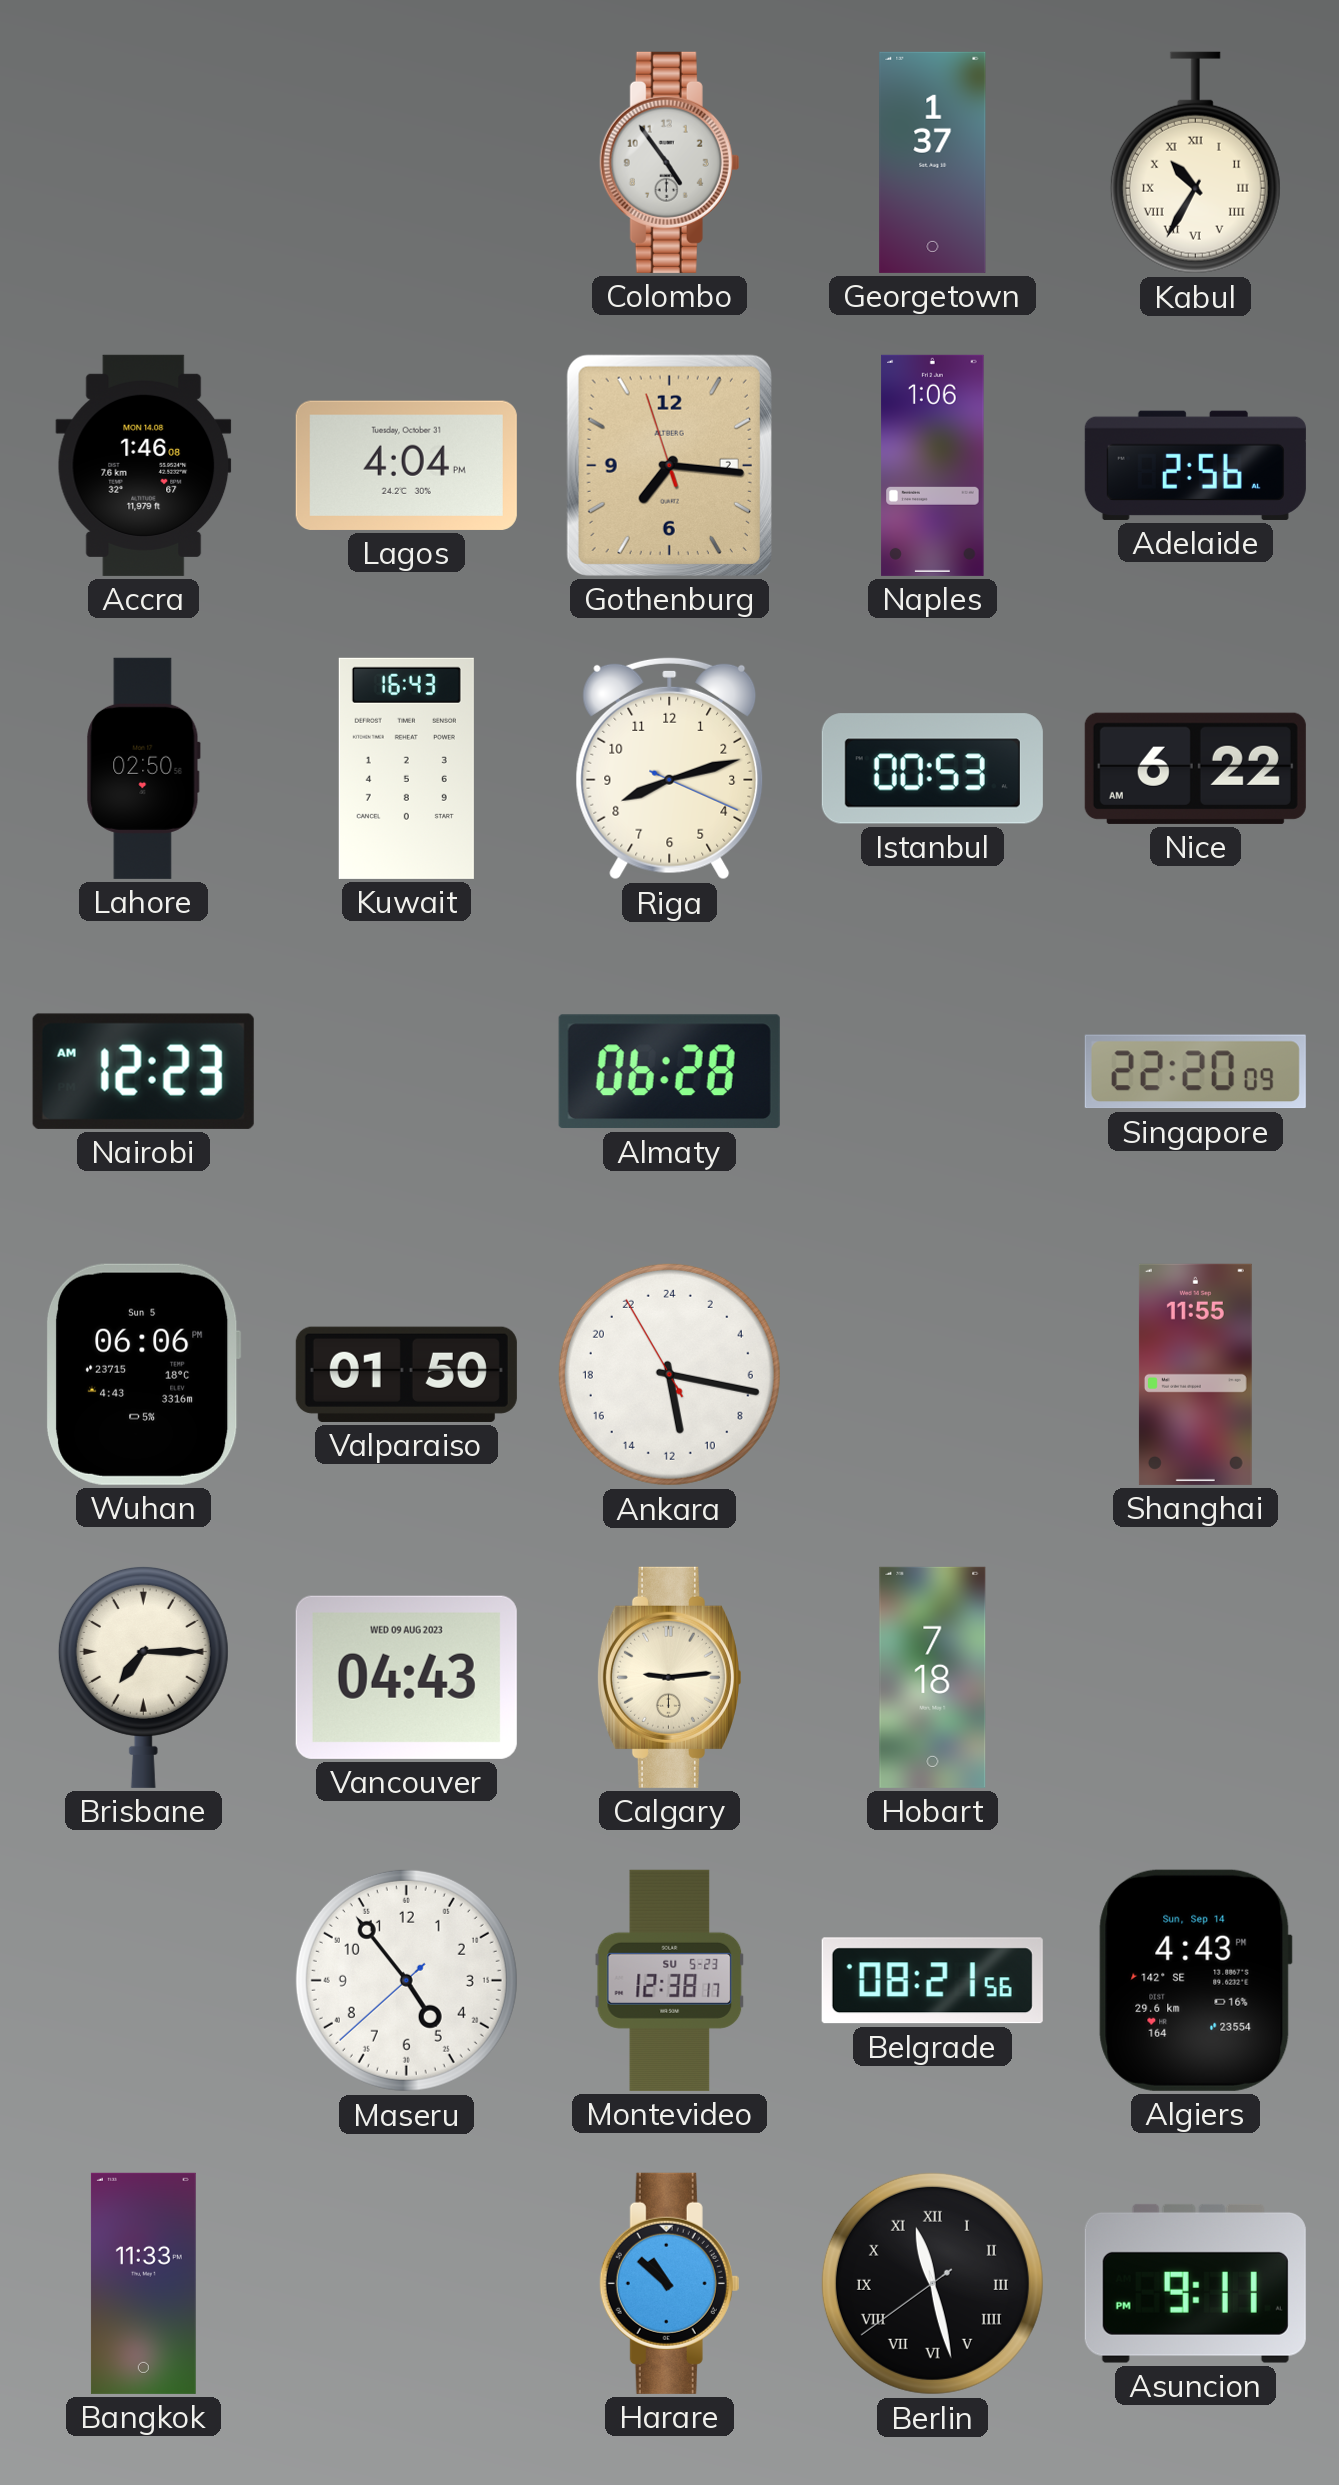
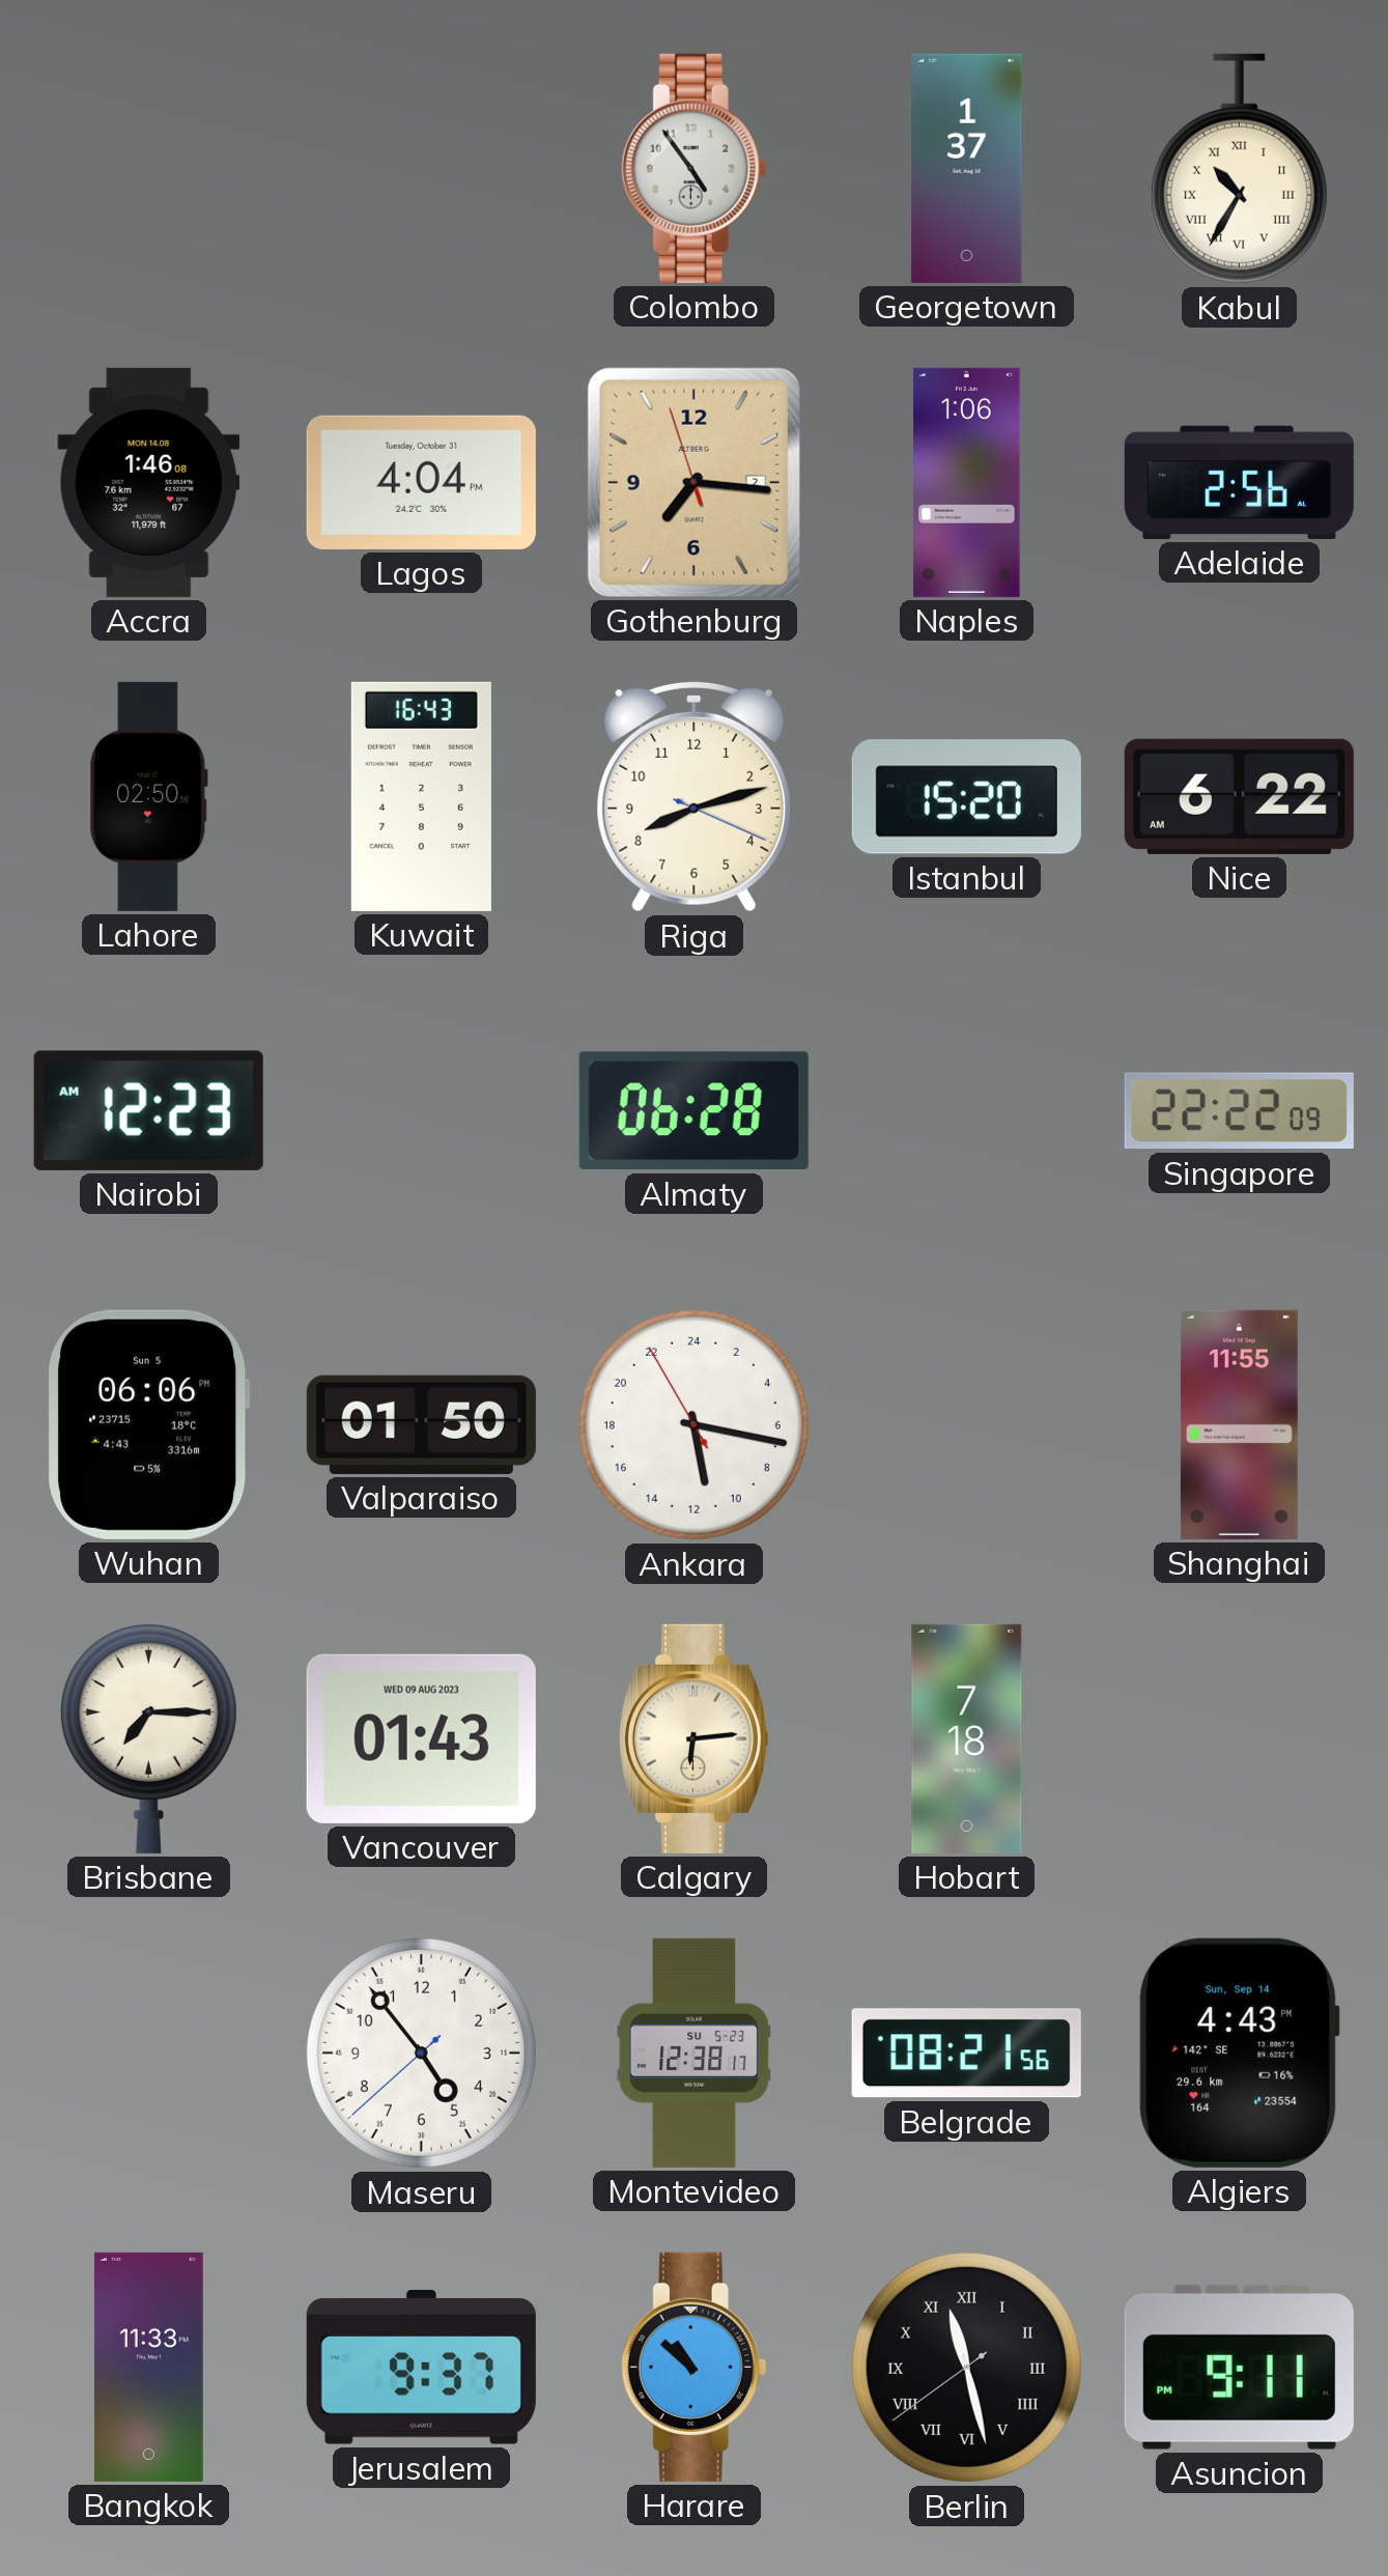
Istanbul: 00:53 -> 15:20
Singapore: 22:20 -> 22:22
Vancouver: 04:43 -> 01:43
Calgary: 9:14 -> 6:14
Jerusalem: none -> 9:37
